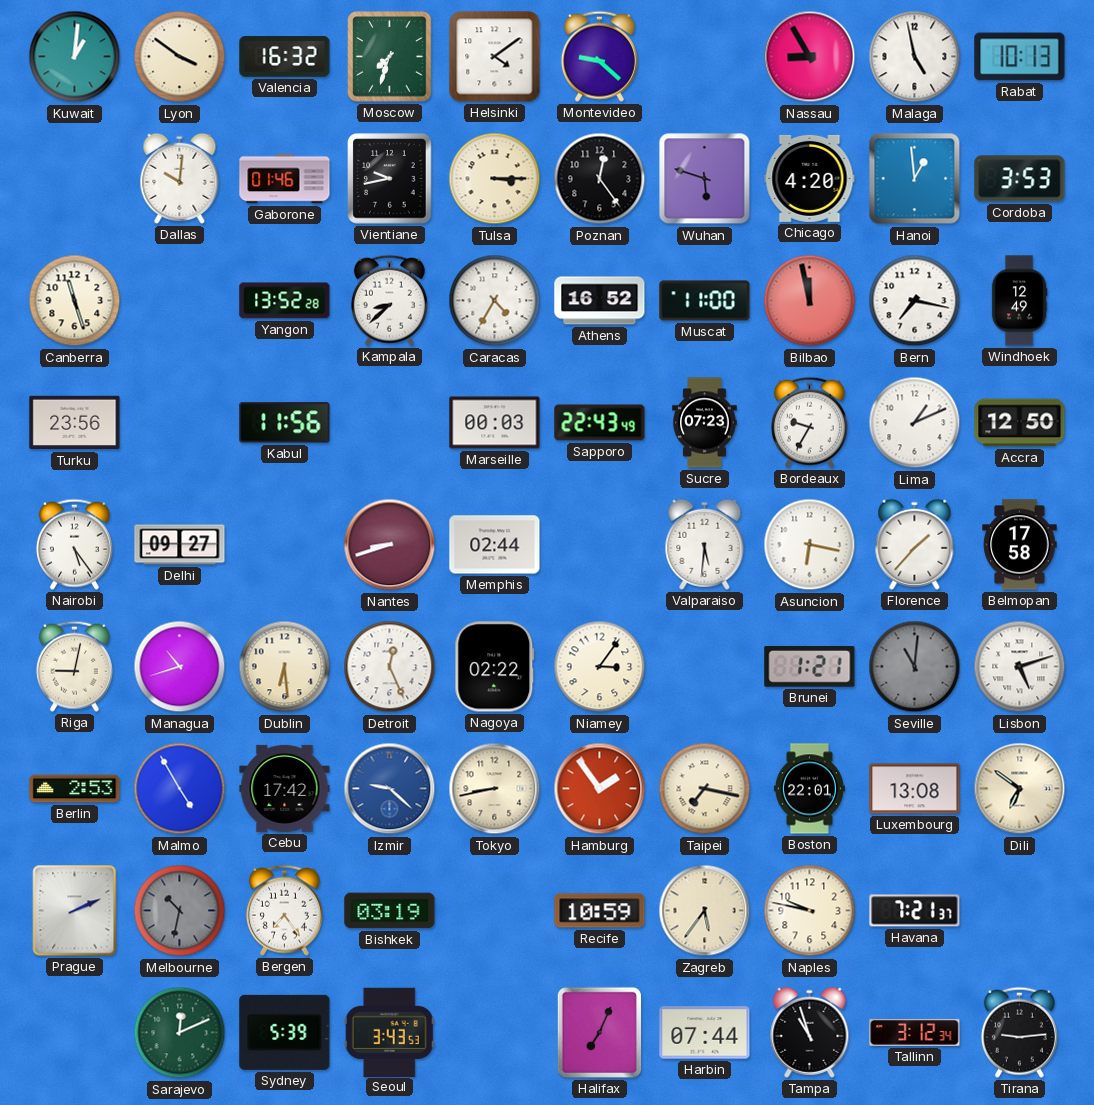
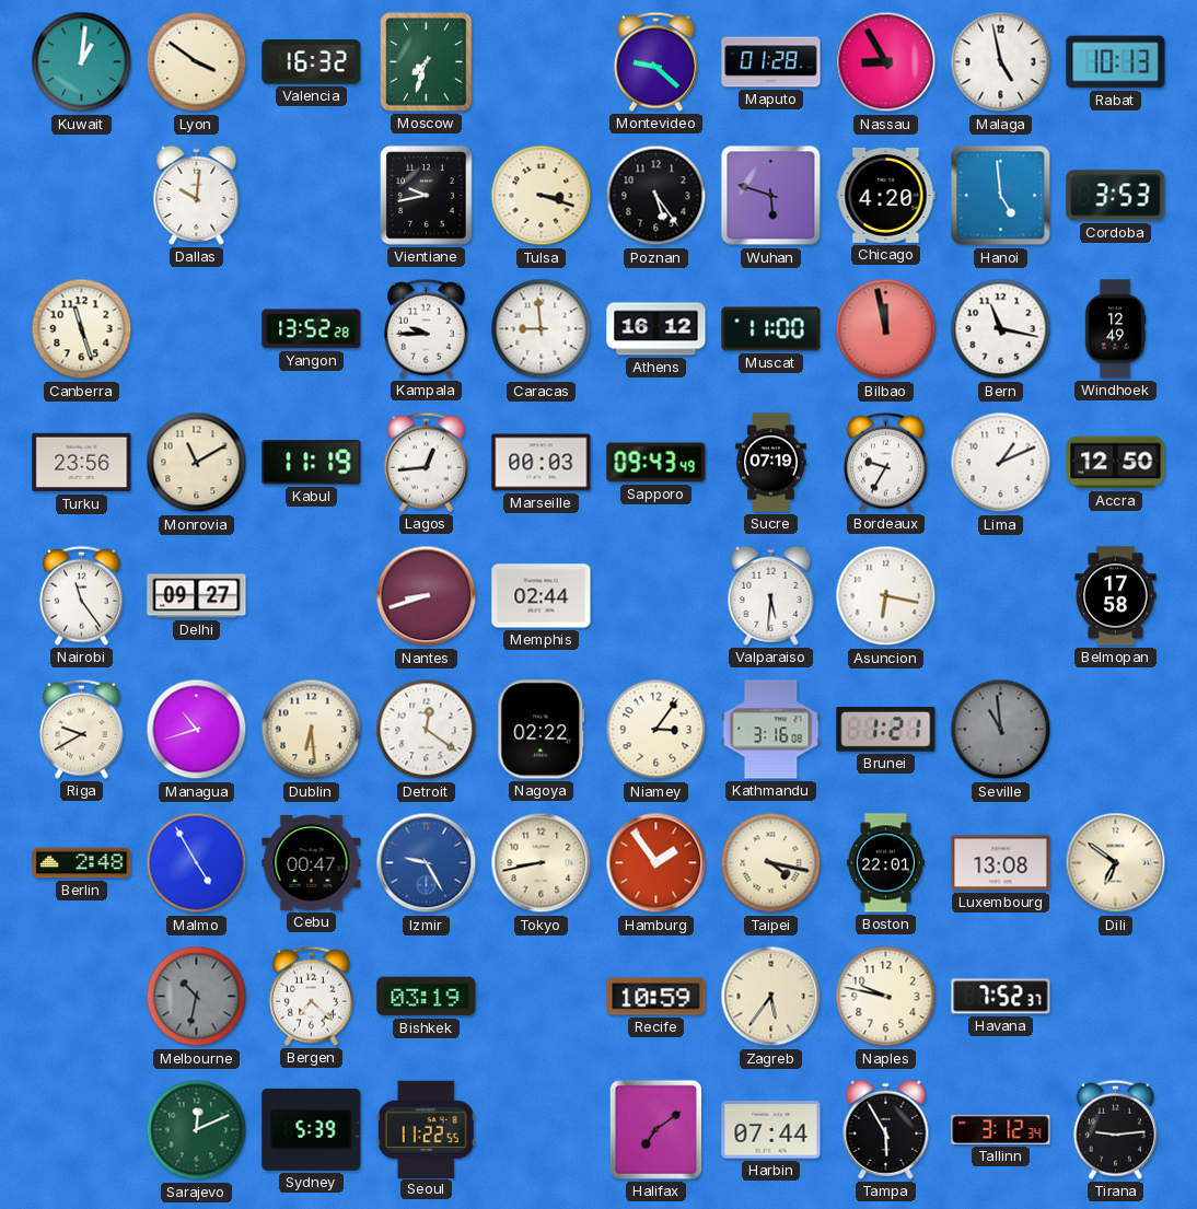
Helsinki: 4:09 -> none
Maputo: none -> 01:28
Gaborone: 01:46 -> none
Tulsa: 3:15 -> 3:18
Poznan: 12:24 -> 5:24
Hanoi: 12:59 -> 4:59
Kampala: 8:38 -> 9:45
Caracas: 4:35 -> 8:59
Athens: 16:52 -> 16:12
Bern: 7:17 -> 11:17
Monrovia: none -> 11:10
Kabul: 11:56 -> 11:19
Lagos: none -> 12:44
Sapporo: 22:43 -> 09:43
Sucre: 07:23 -> 07:19
Nairobi: 5:24 -> 11:24
Florence: 1:37 -> none
Riga: 9:02 -> 9:40
Detroit: 12:26 -> 12:21
Kathmandu: none -> 3:16
Seville: 11:01 -> 10:59
Lisbon: 5:12 -> none
Berlin: 2:53 -> 2:48
Cebu: 17:42 -> 00:47
Izmir: 9:22 -> 9:25
Taipei: 7:17 -> 4:17
Prague: 2:11 -> none
Bergen: 7:24 -> 7:22
Havana: 7:21 -> 7:52
Seoul: 3:43 -> 11:22
Halifax: 7:04 -> 7:09
Tampa: 10:57 -> 5:55
